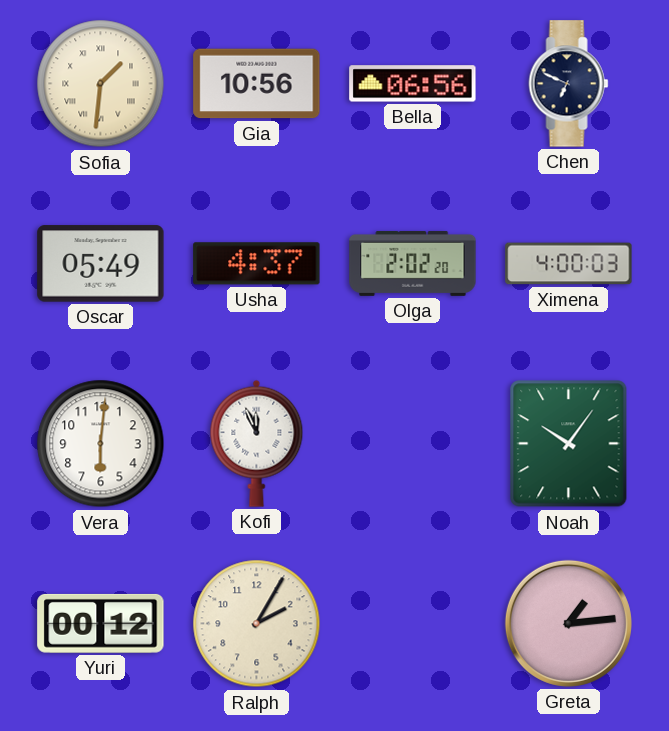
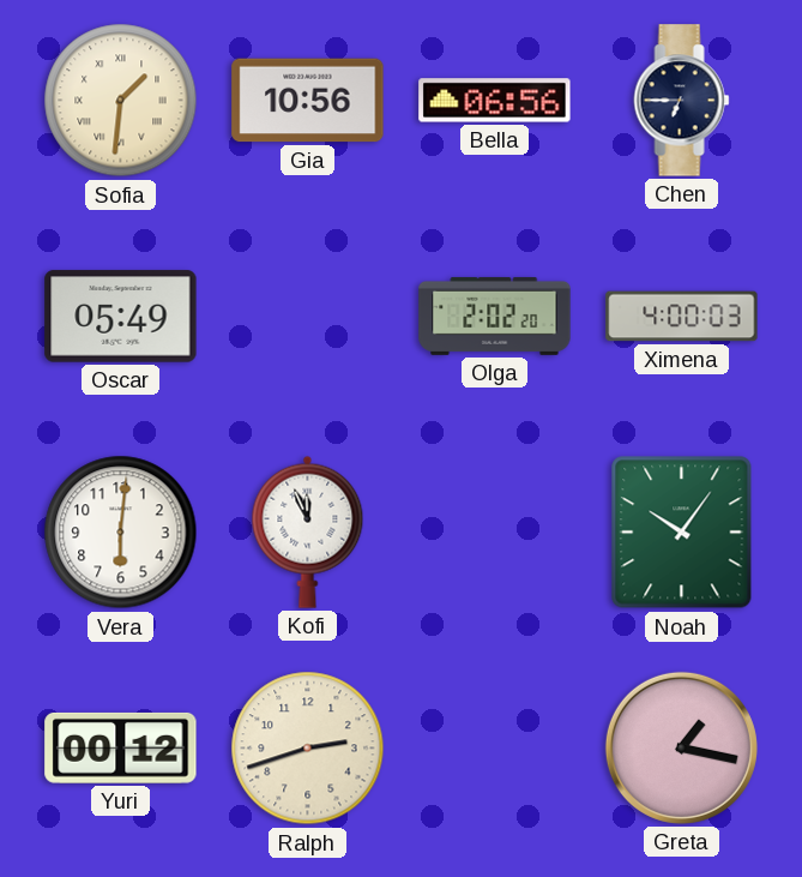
Chen: 6:49 -> 6:45
Usha: 4:37 -> none
Ralph: 2:05 -> 2:42
Greta: 1:14 -> 1:17
